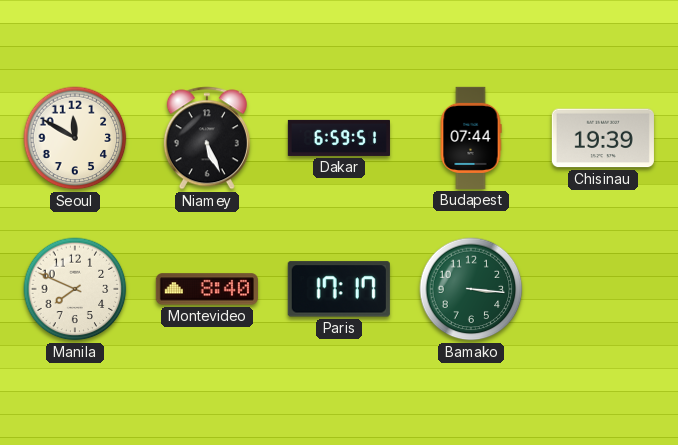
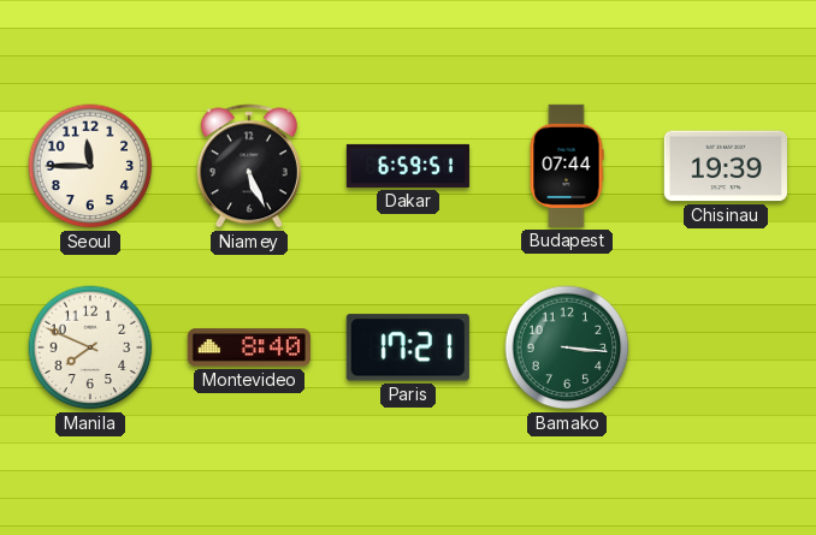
Seoul: 11:50 -> 11:45
Paris: 17:17 -> 17:21
